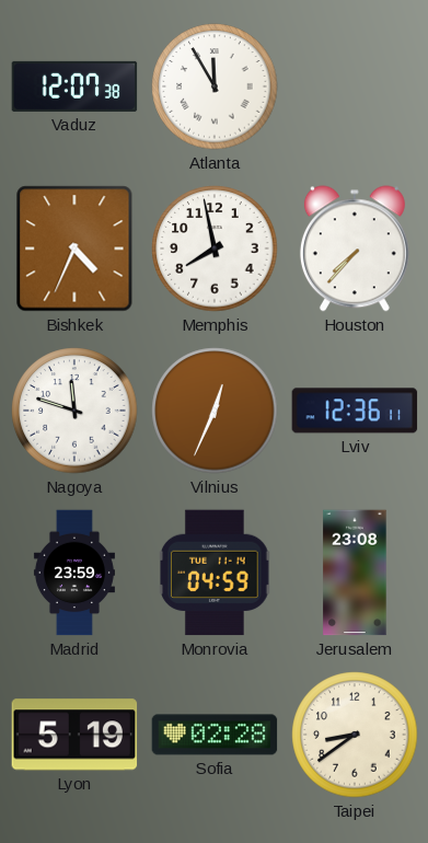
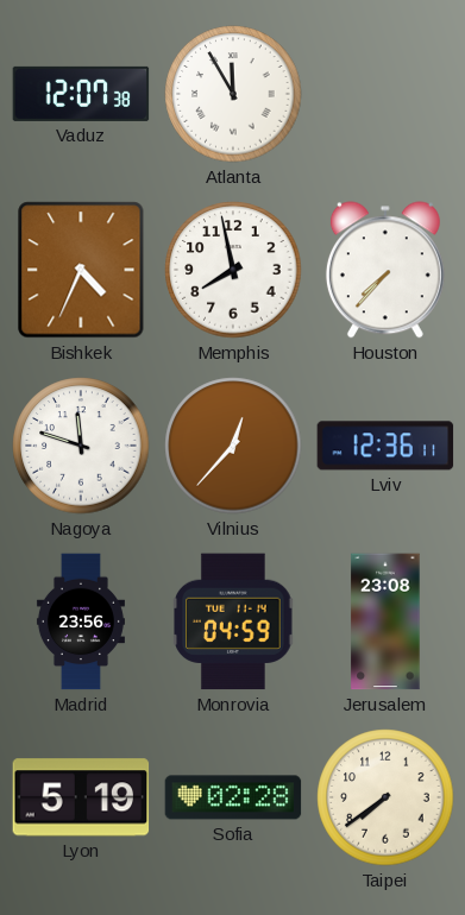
Vilnius: 12:34 -> 12:37
Madrid: 23:59 -> 23:56
Taipei: 8:39 -> 7:39
